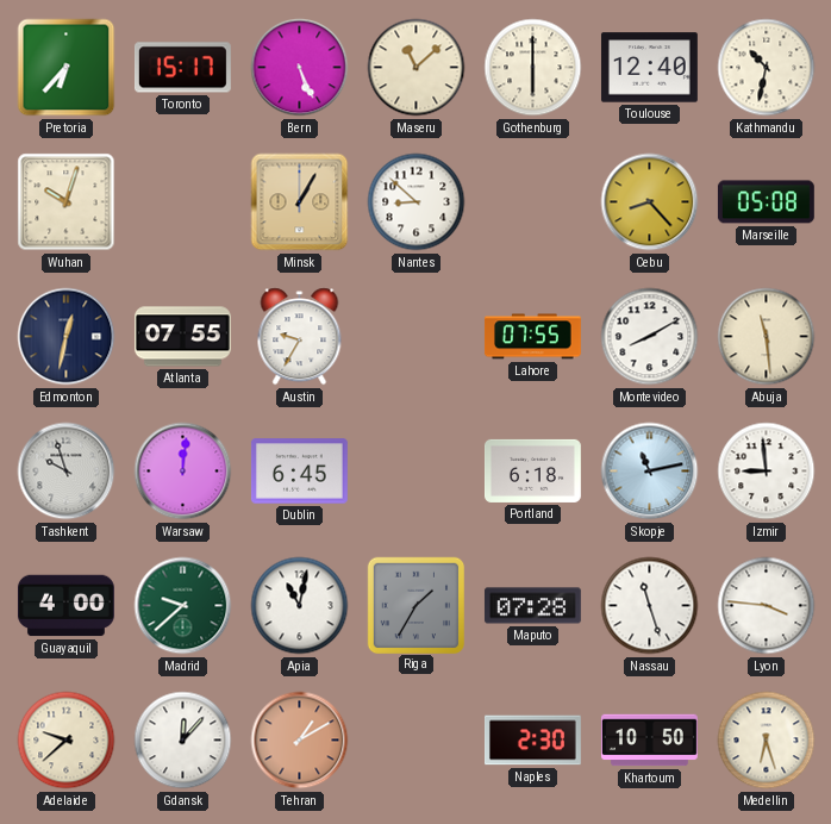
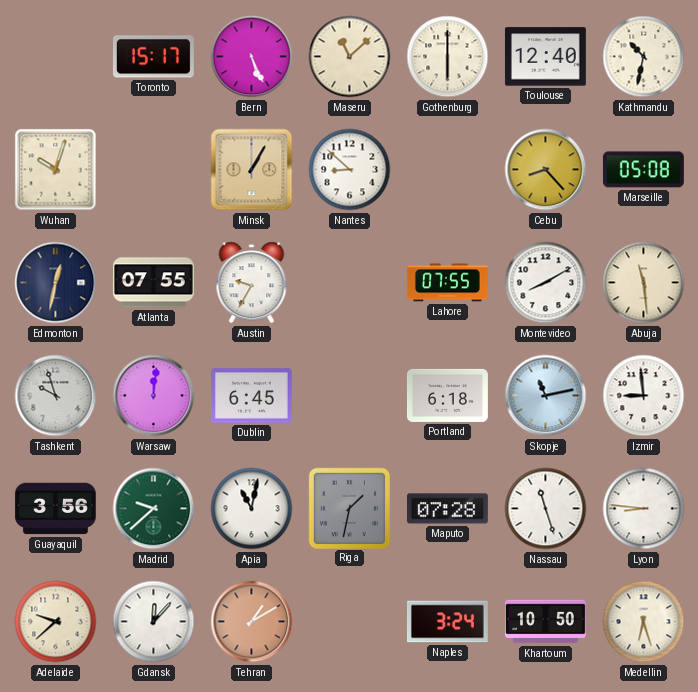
Pretoria: 6:37 -> none
Guayaquil: 4:00 -> 3:56
Riga: 1:35 -> 1:32
Lyon: 3:46 -> 8:46
Naples: 2:30 -> 3:24
